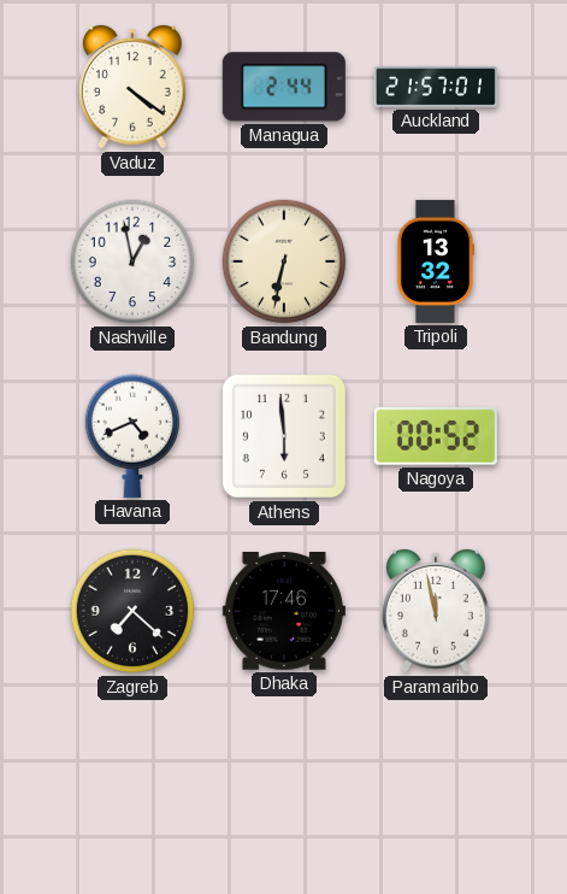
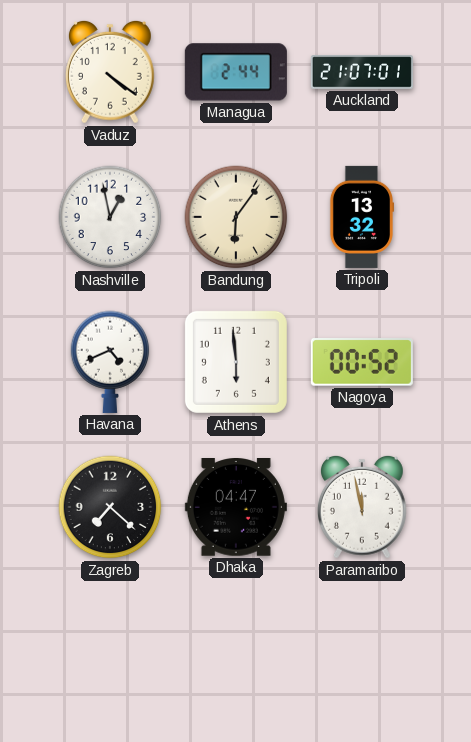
Auckland: 21:57 -> 21:07
Bandung: 6:32 -> 6:06
Dhaka: 17:46 -> 04:47
